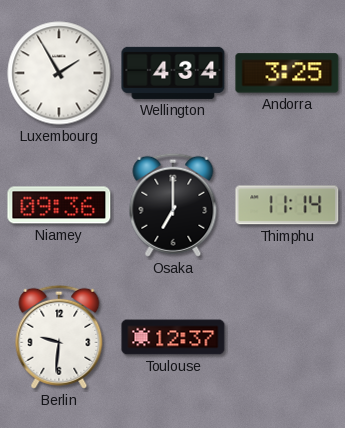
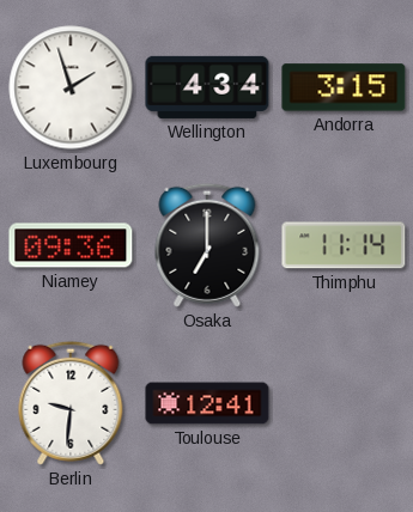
Luxembourg: 1:55 -> 1:57
Andorra: 3:25 -> 3:15
Toulouse: 12:37 -> 12:41
